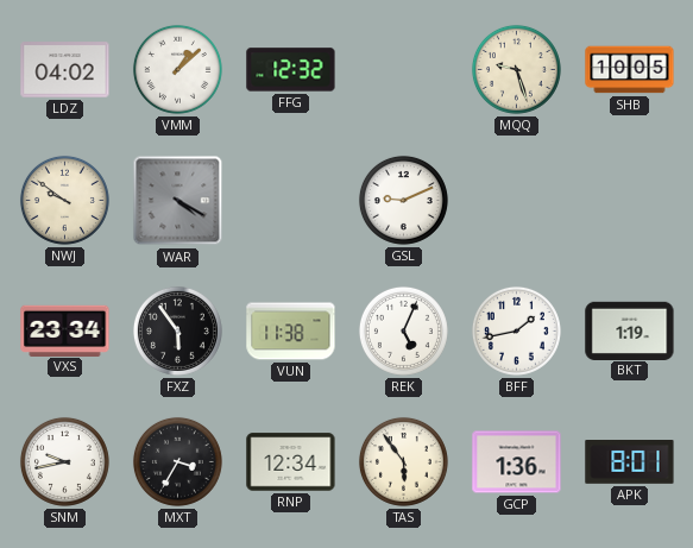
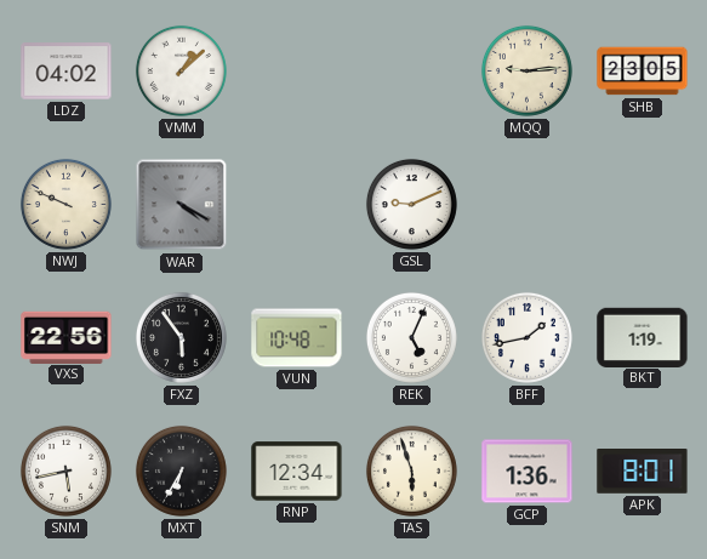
FFG: 12:32 -> none
MQQ: 9:27 -> 9:14
SHB: 10:05 -> 23:05
NWJ: 9:51 -> 9:49
VXS: 23:34 -> 22:56
VUN: 11:38 -> 10:48
SNM: 9:43 -> 5:43
MXT: 3:35 -> 6:35
TAS: 5:54 -> 5:57
